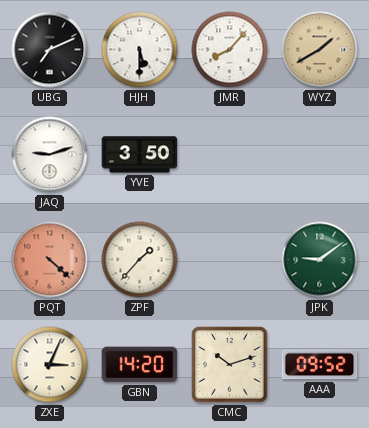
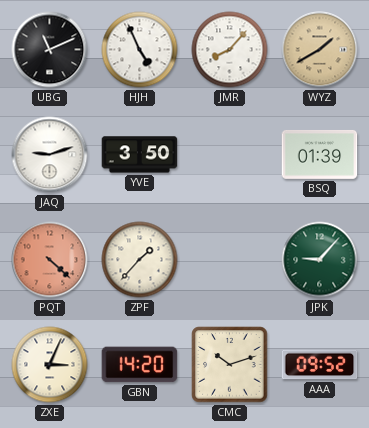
UBG: 7:11 -> 11:11
HJH: 5:30 -> 4:56
BSQ: none -> 01:39
JPK: 9:09 -> 9:07
